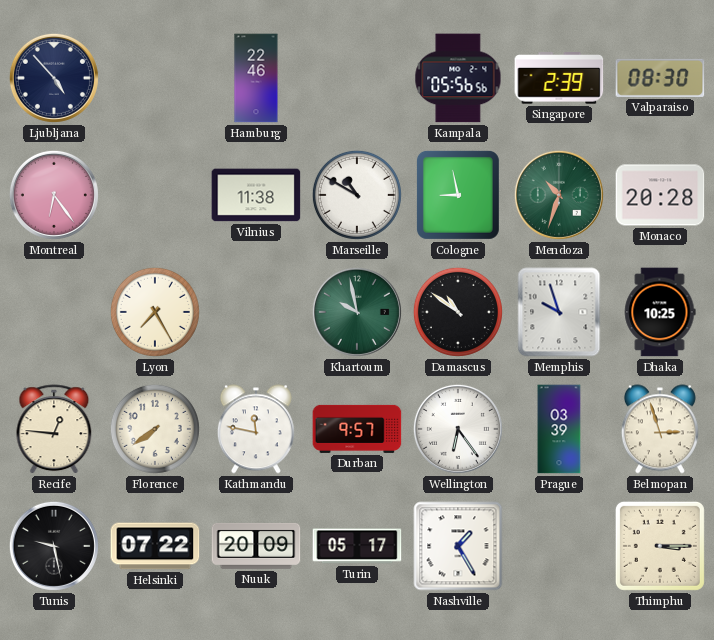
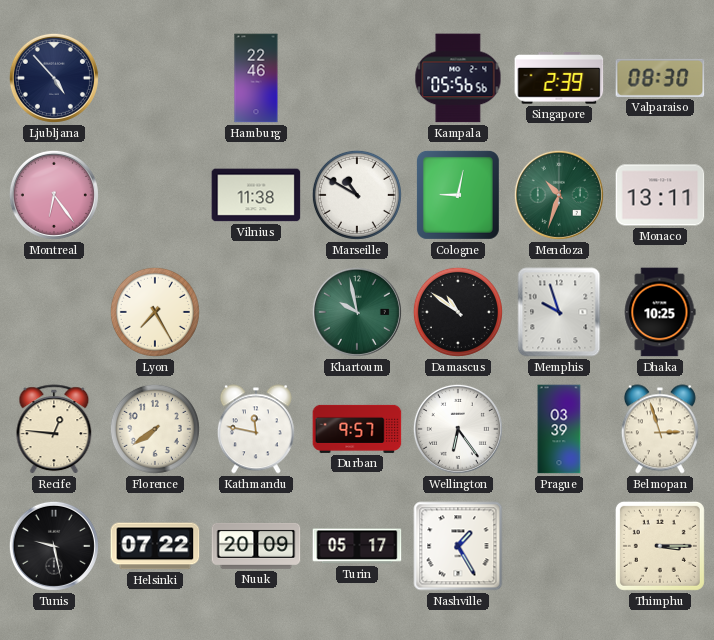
Cologne: 8:58 -> 9:02
Monaco: 20:28 -> 13:11
